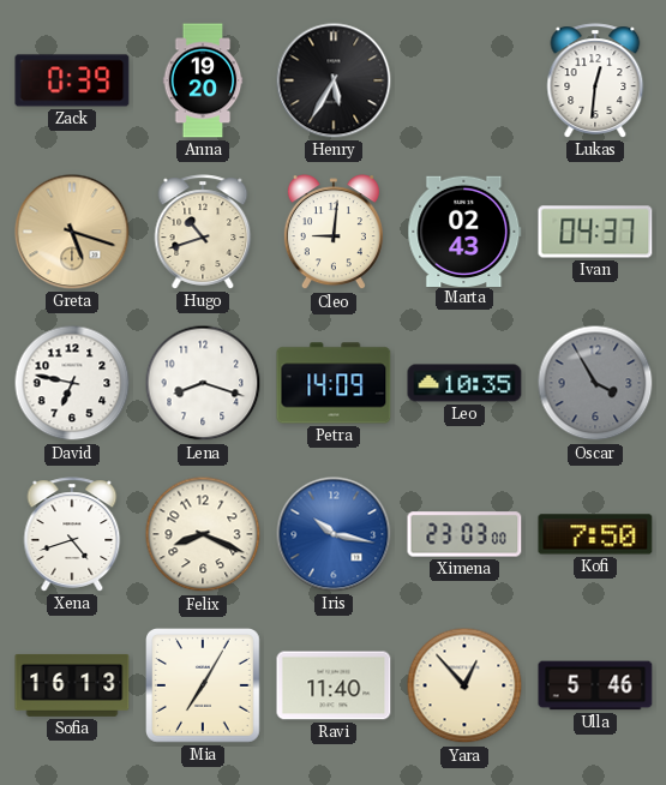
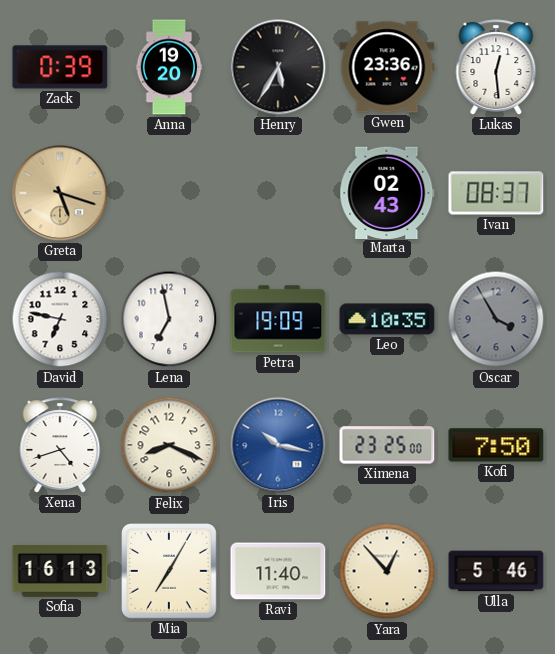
Gwen: none -> 23:36
Lukas: 12:31 -> 12:29
Hugo: 10:42 -> none
Cleo: 9:01 -> none
Ivan: 04:37 -> 08:37
Lena: 8:18 -> 6:58
Petra: 14:09 -> 19:09
Ximena: 23:03 -> 23:25
